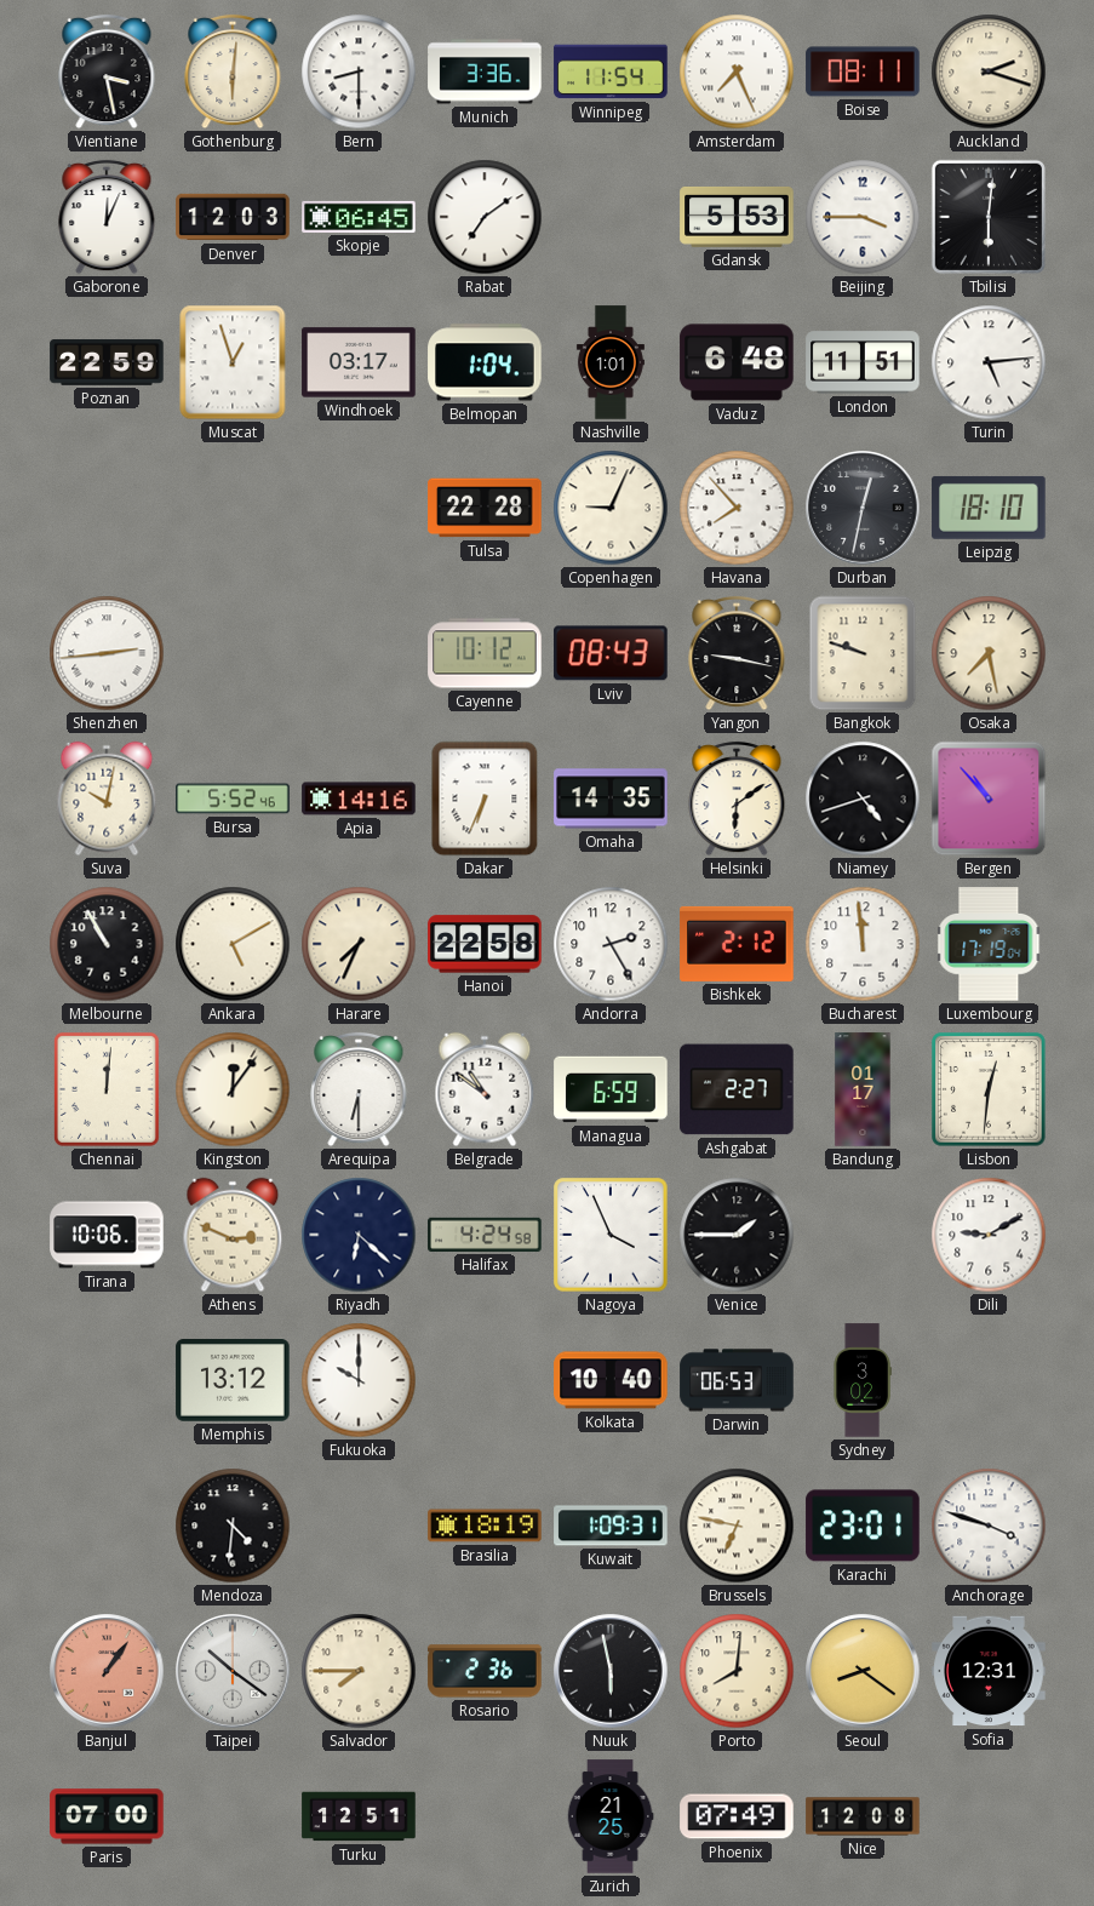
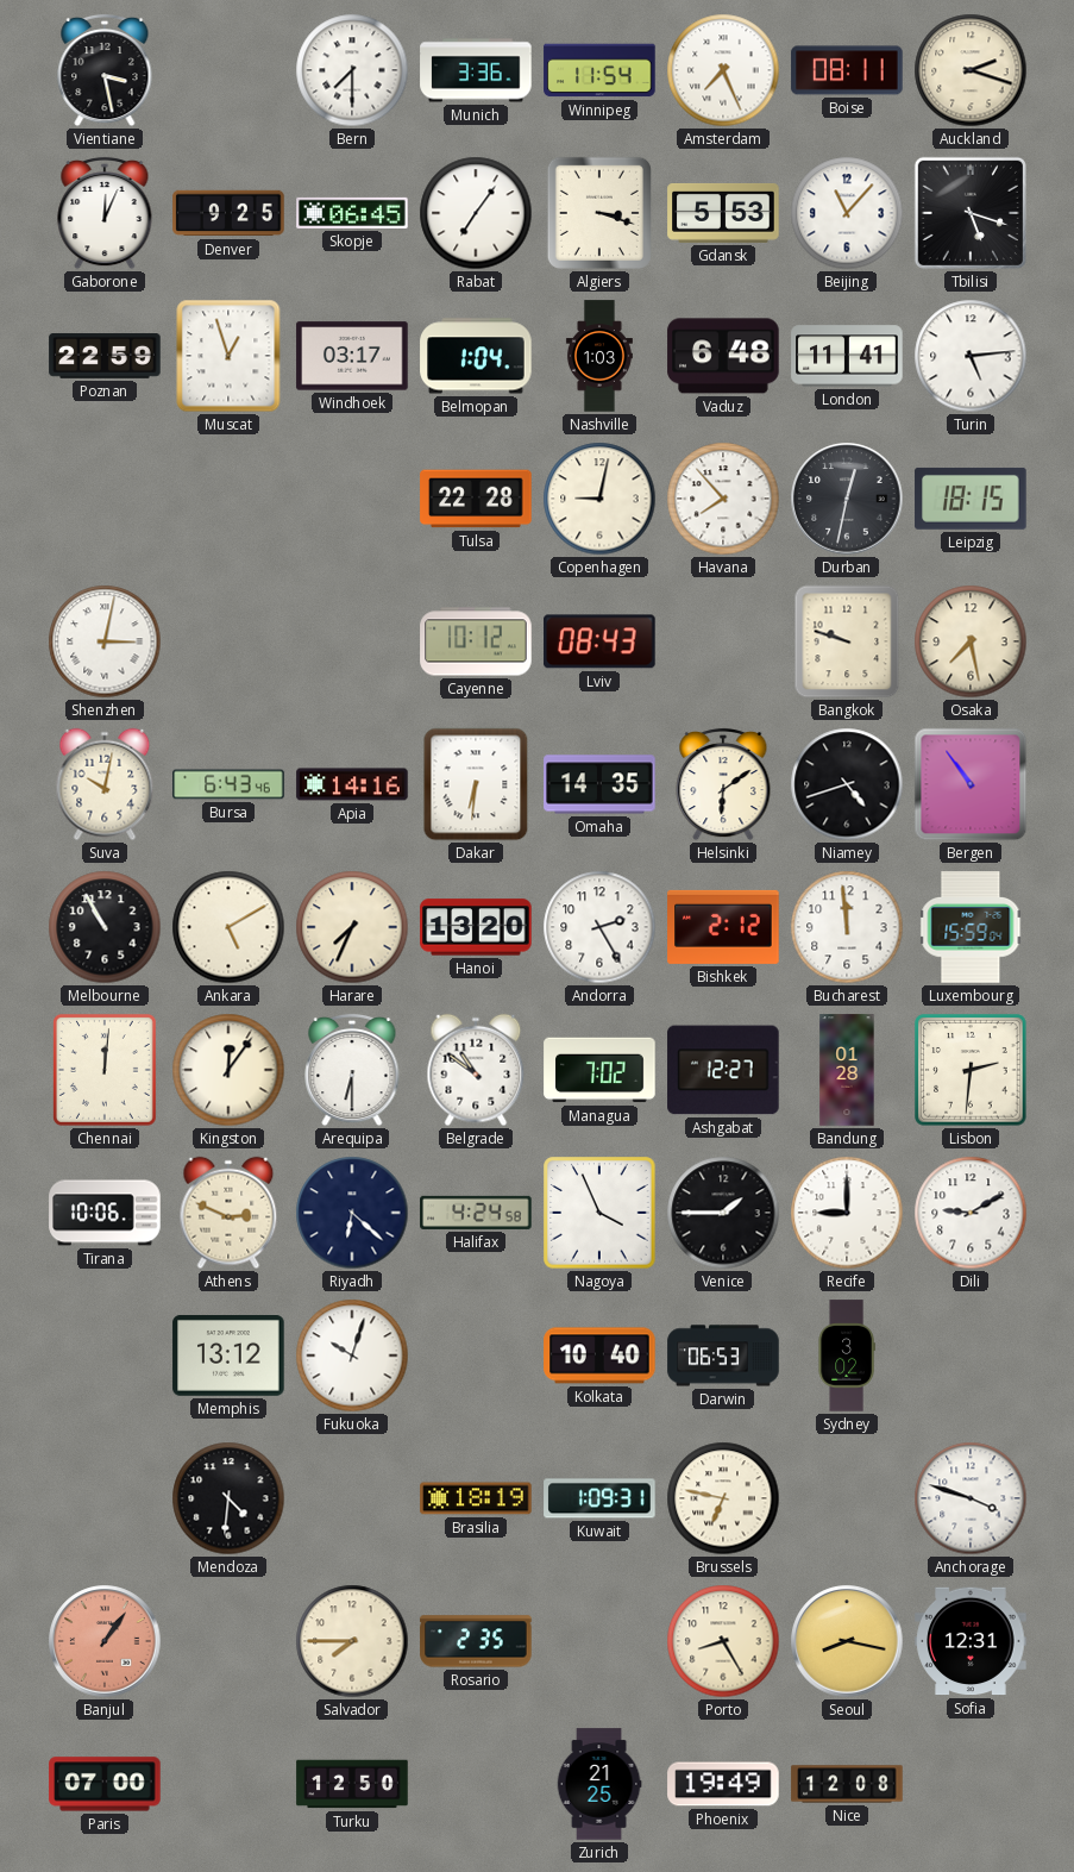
Gothenburg: 6:01 -> none
Bern: 8:30 -> 7:30
Denver: 12:03 -> 9:25
Rabat: 7:09 -> 7:06
Algiers: none -> 3:18
Beijing: 3:45 -> 11:07
Tbilisi: 6:01 -> 5:18
Nashville: 1:01 -> 1:03
London: 11:51 -> 11:41
Copenhagen: 9:04 -> 9:02
Leipzig: 18:10 -> 18:15
Shenzhen: 2:44 -> 3:02
Yangon: 9:17 -> none
Bursa: 5:52 -> 6:43
Dakar: 6:34 -> 6:31
Bergen: 10:53 -> 10:54
Hanoi: 22:58 -> 13:20
Luxembourg: 17:19 -> 15:59
Managua: 6:59 -> 7:02
Ashgabat: 2:27 -> 12:27
Bandung: 01:17 -> 01:28
Lisbon: 12:31 -> 2:31
Recife: none -> 9:00
Fukuoka: 10:00 -> 10:03
Karachi: 23:01 -> none
Taipei: 10:21 -> none
Rosario: 2:36 -> 2:35
Nuuk: 5:58 -> none
Porto: 8:01 -> 8:25
Seoul: 8:21 -> 8:17
Turku: 12:51 -> 12:50
Phoenix: 07:49 -> 19:49
